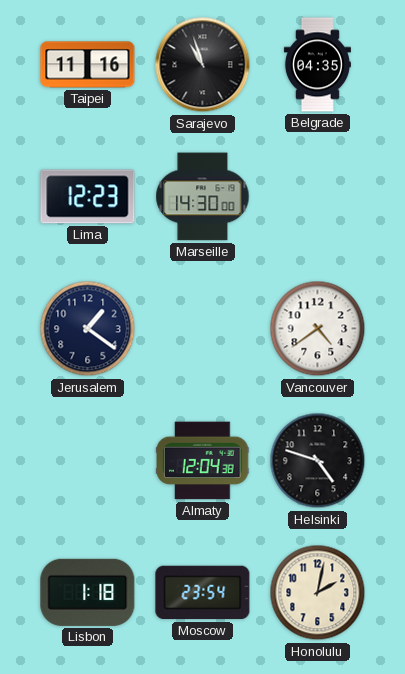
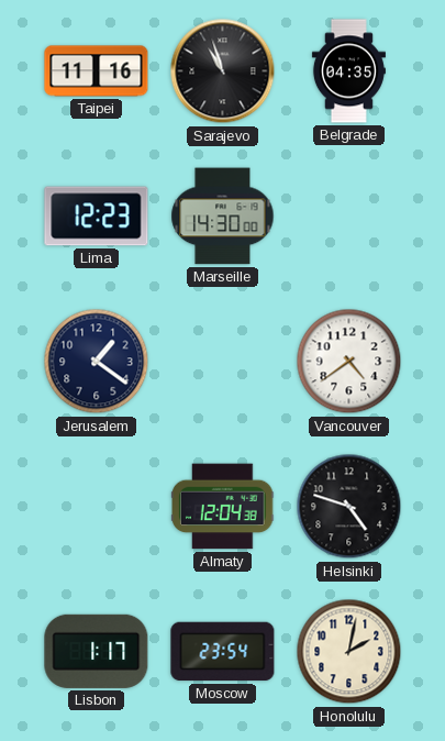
Lisbon: 1:18 -> 1:17
